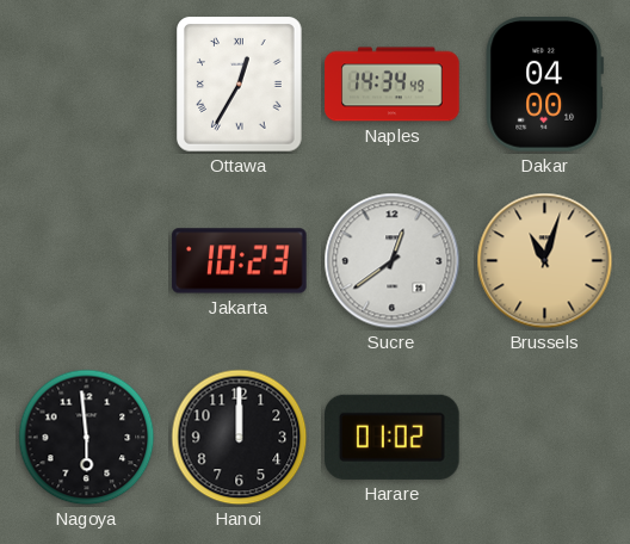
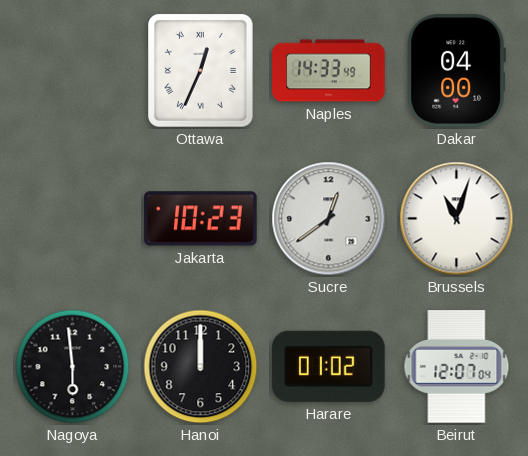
Ottawa: 12:35 -> 12:34
Naples: 14:34 -> 14:33
Brussels dial: champagne -> white
Beirut: none -> 12:07
